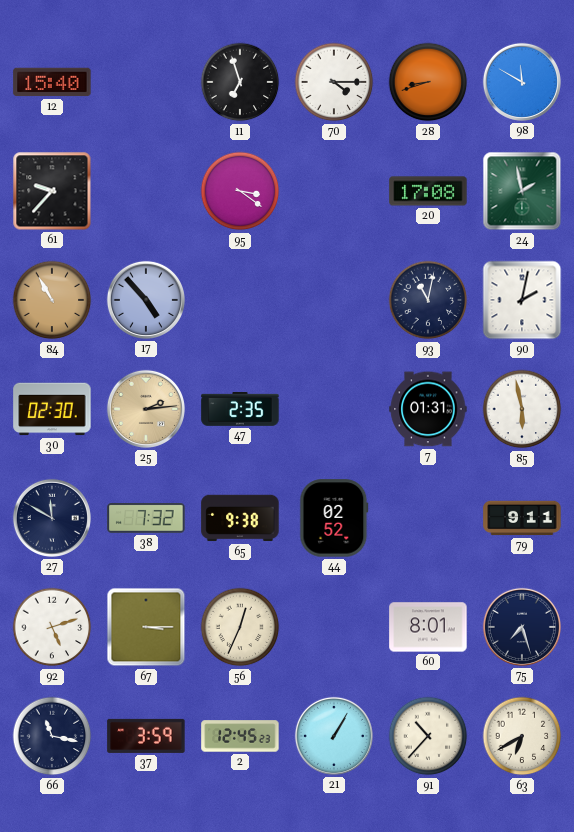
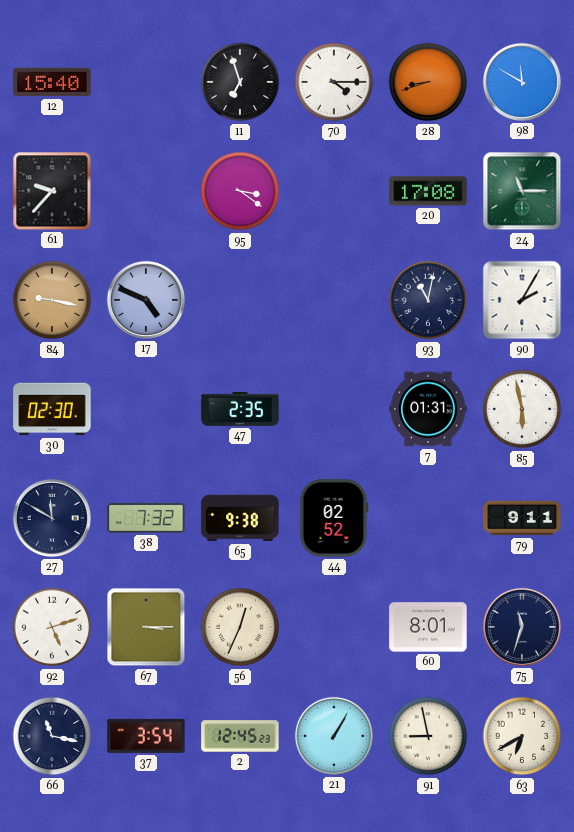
24: 1:58 -> 11:15
84: 10:55 -> 9:17
17: 4:53 -> 4:49
90: 2:02 -> 2:05
25: 2:14 -> none
75: 7:27 -> 11:33
37: 3:59 -> 3:54
91: 10:37 -> 8:58
